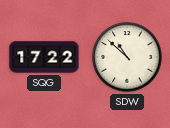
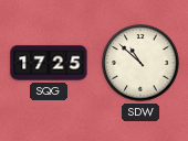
SQG: 17:22 -> 17:25
